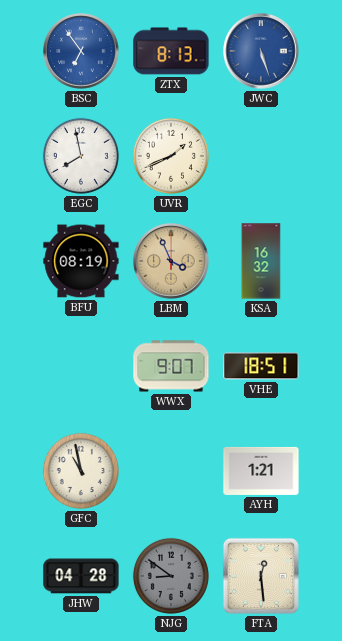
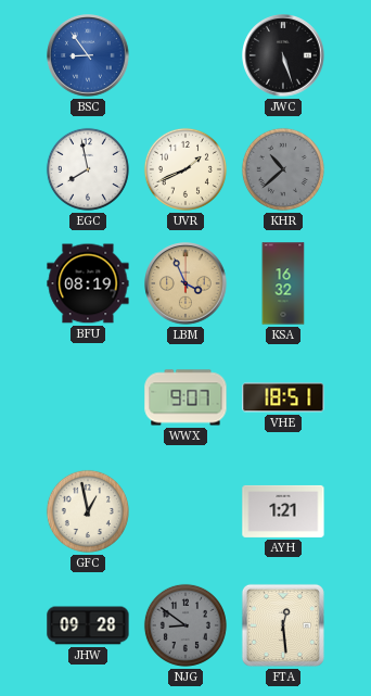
BSC: 6:54 -> 8:54
ZTX: 8:13 -> none
JWC dial: blue -> black
KHR: none -> 10:38
GFC: 10:58 -> 12:58
JHW: 04:28 -> 09:28
